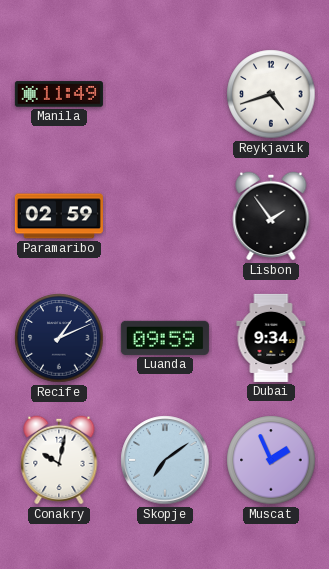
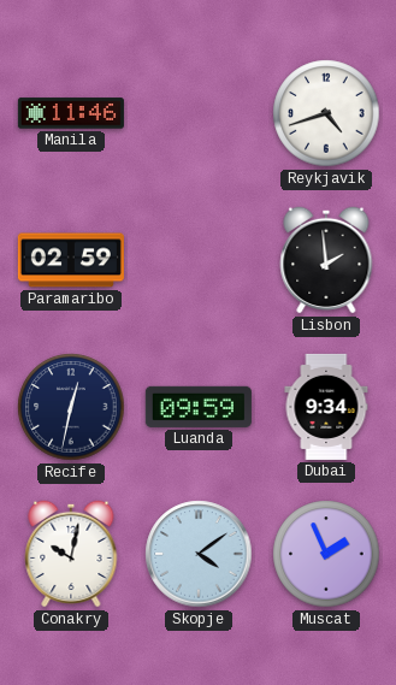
Manila: 11:49 -> 11:46
Lisbon: 1:54 -> 1:59
Recife: 1:11 -> 12:32
Skopje: 7:09 -> 4:09
